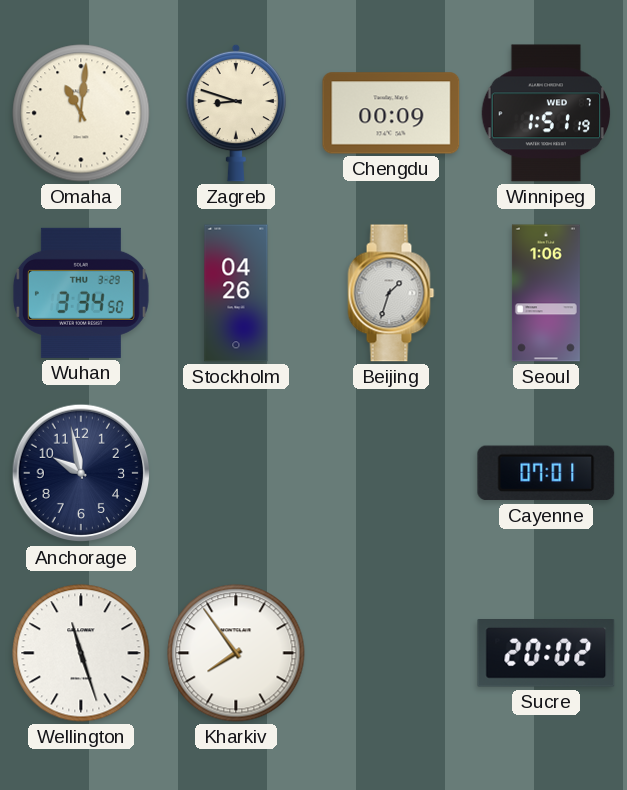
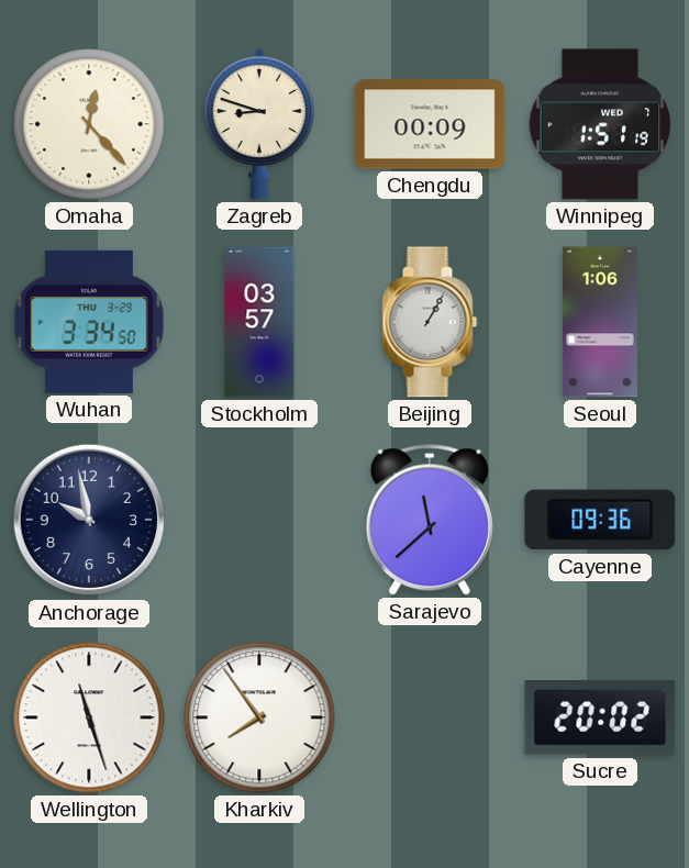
Omaha: 11:01 -> 12:23
Stockholm: 04:26 -> 03:57
Beijing: 1:33 -> 1:05
Sarajevo: none -> 11:38
Cayenne: 07:01 -> 09:36
